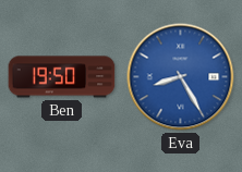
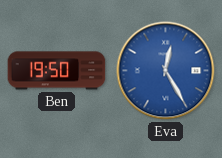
Eva: 8:25 -> 12:25
